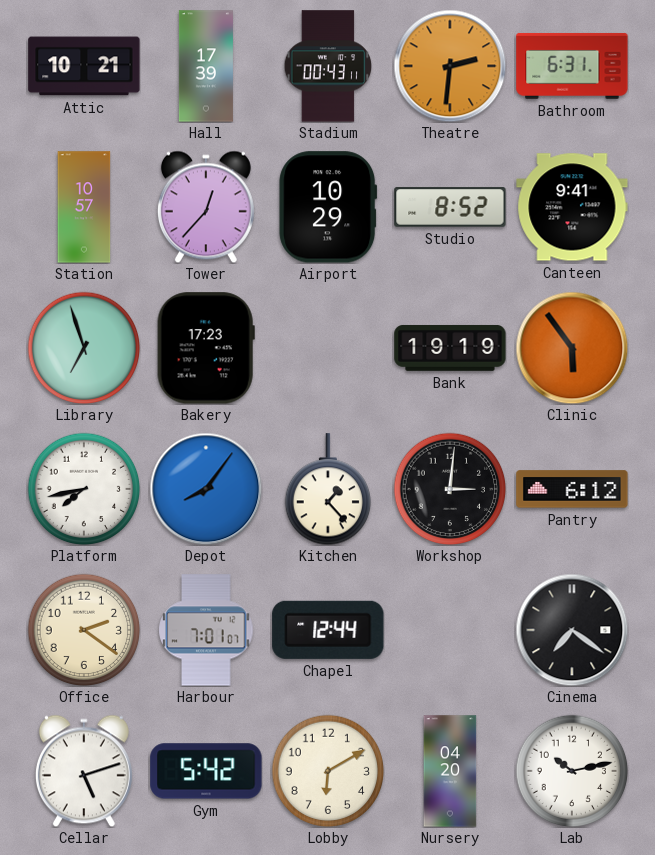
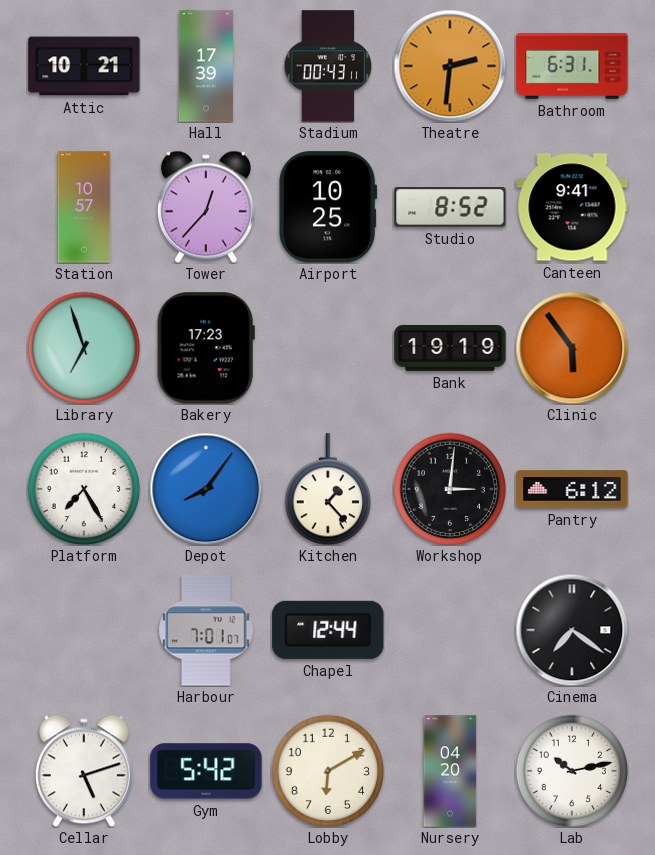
Airport: 10:29 -> 10:25
Platform: 7:43 -> 7:25
Office: 2:21 -> none
